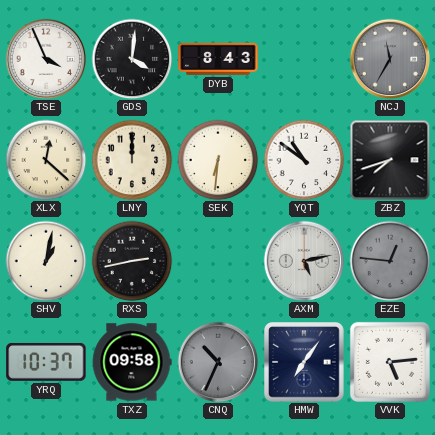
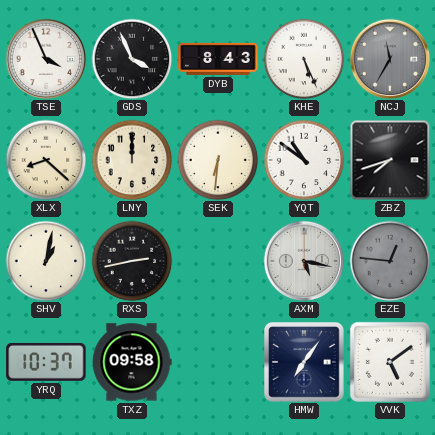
GDS: 4:01 -> 3:56
KHE: none -> 5:26
XLX: 12:22 -> 8:22
AXM: 5:13 -> 5:17
CNQ: 10:34 -> none
VVK: 5:14 -> 5:09
